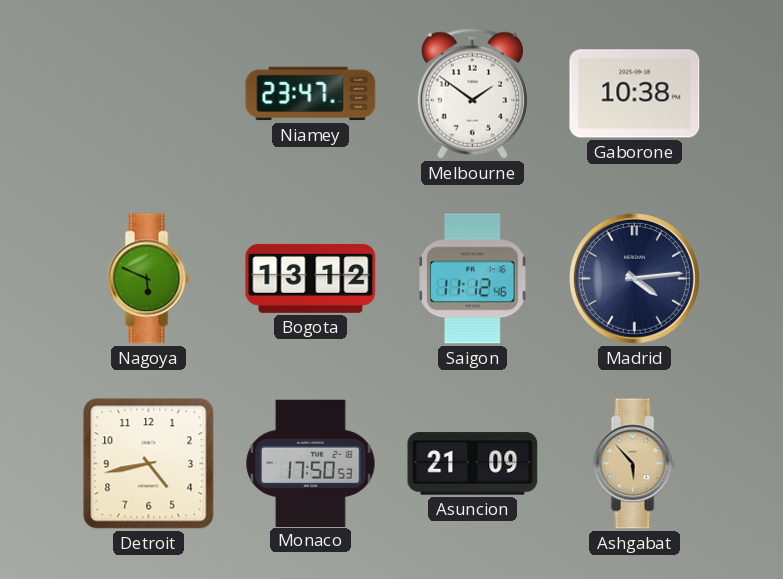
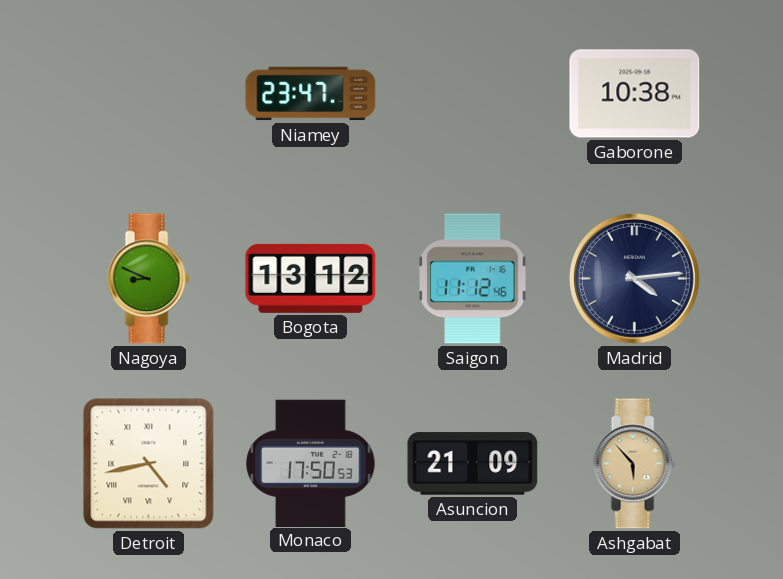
Melbourne: 1:51 -> none
Nagoya: 5:49 -> 8:49
Detroit numerals: Arabic -> Roman
